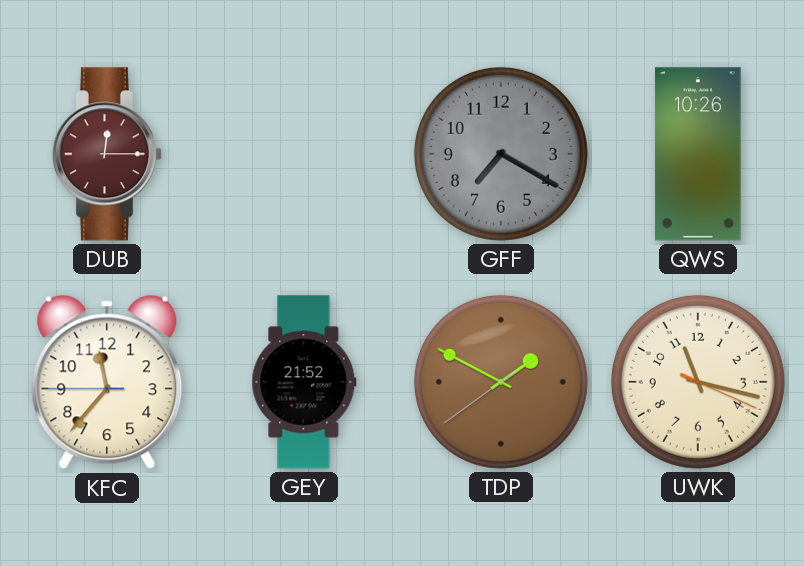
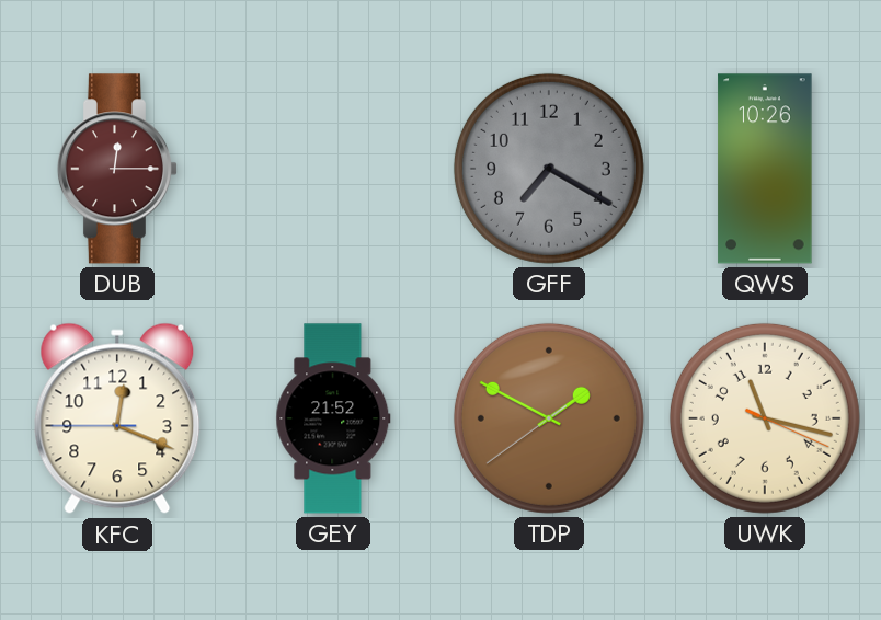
KFC: 11:36 -> 12:18
